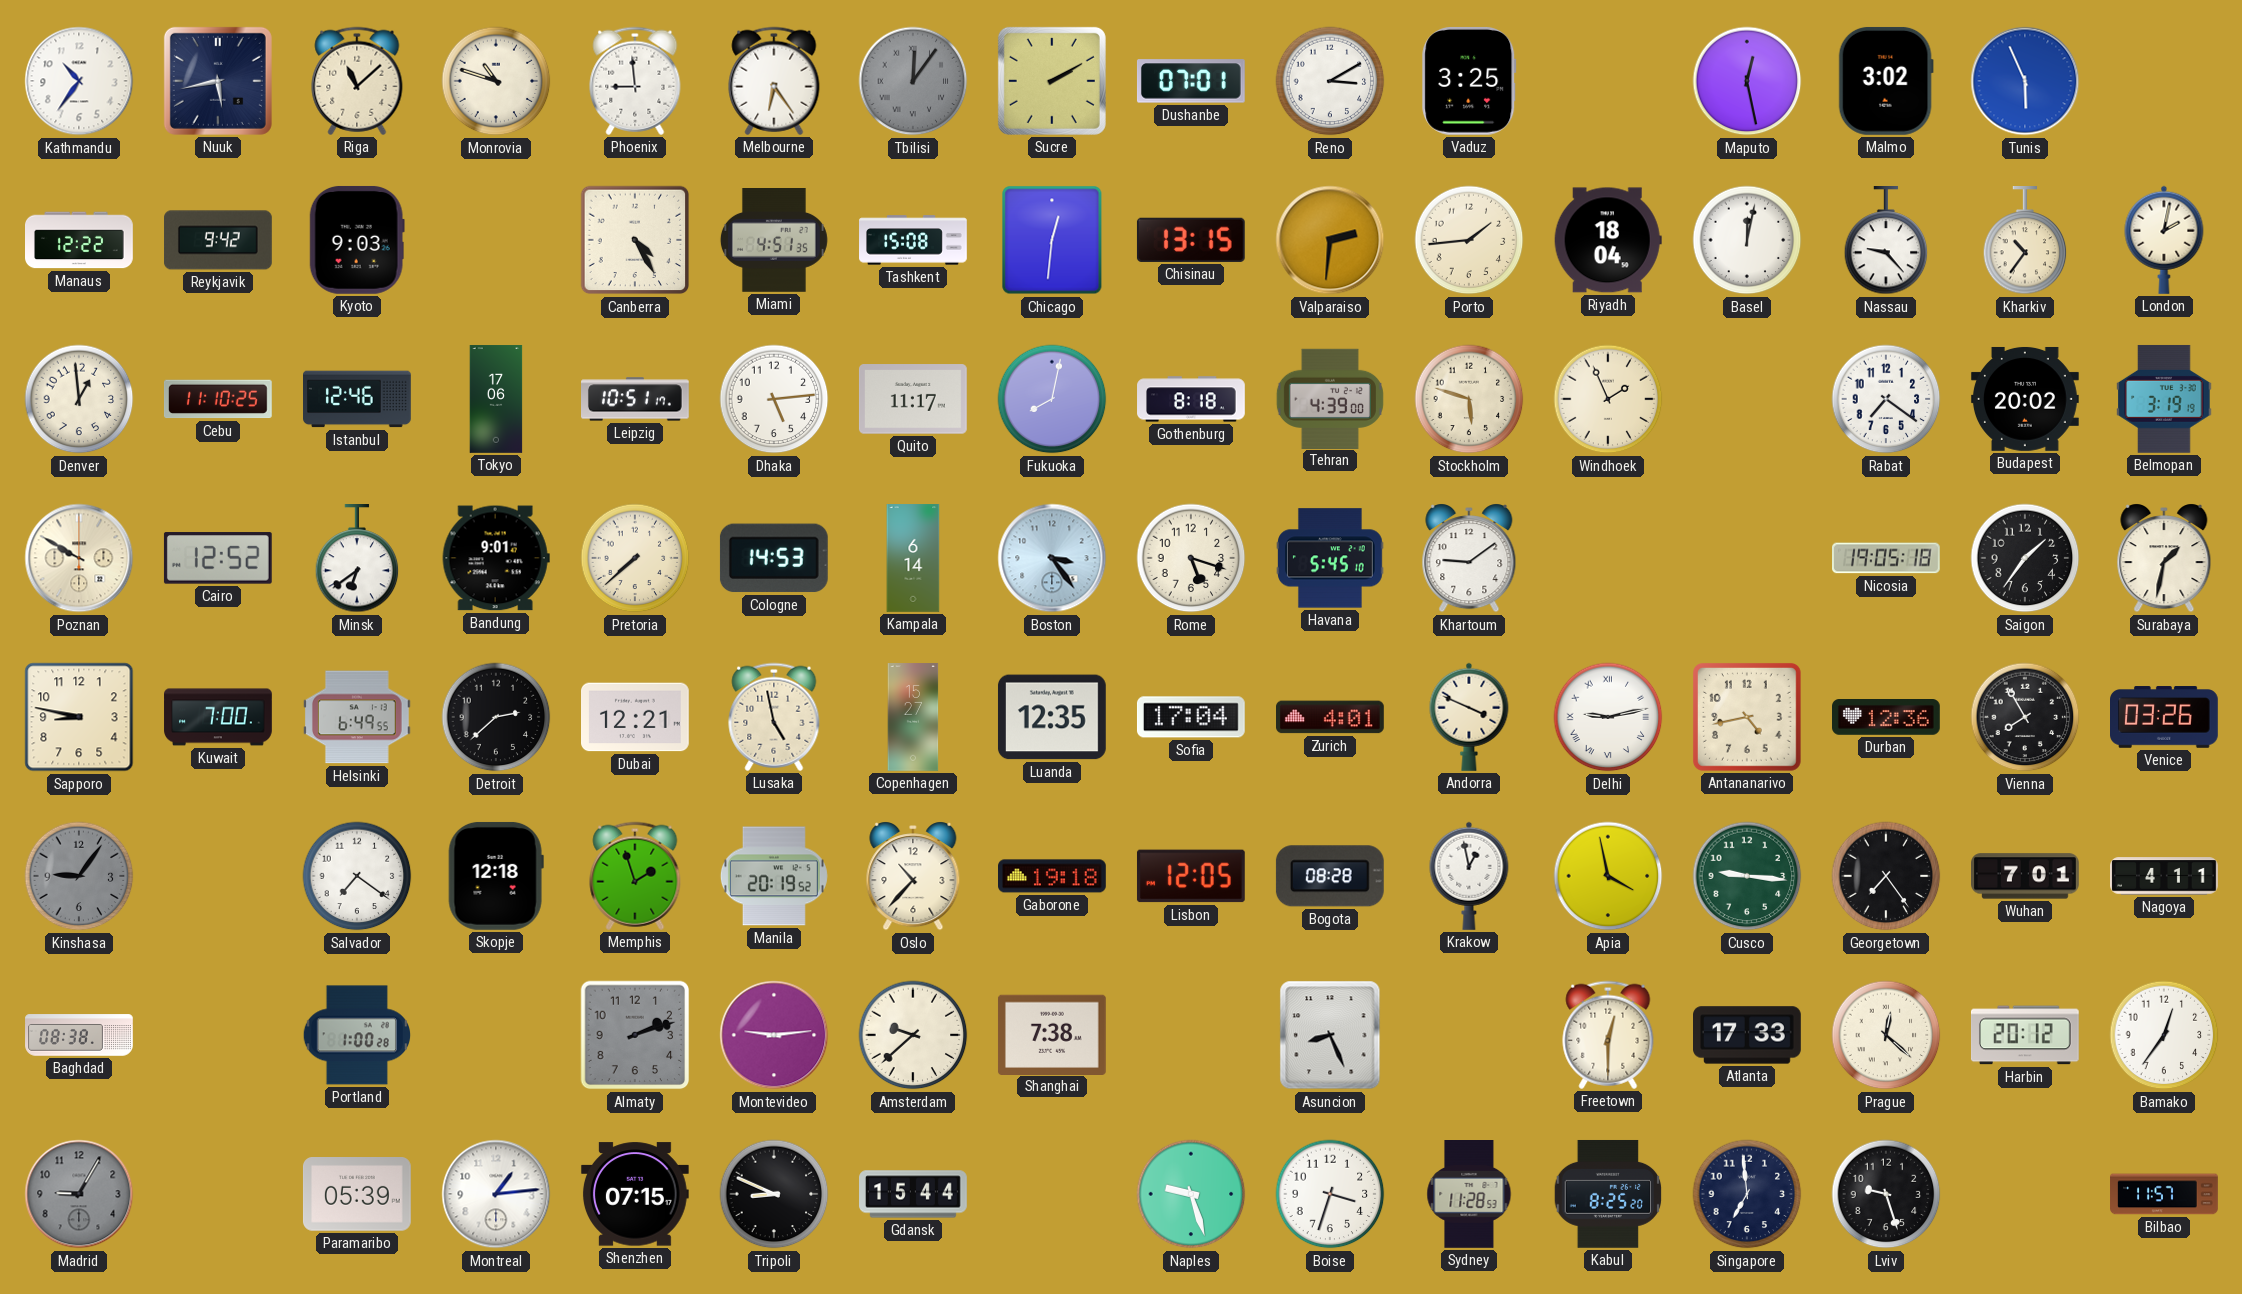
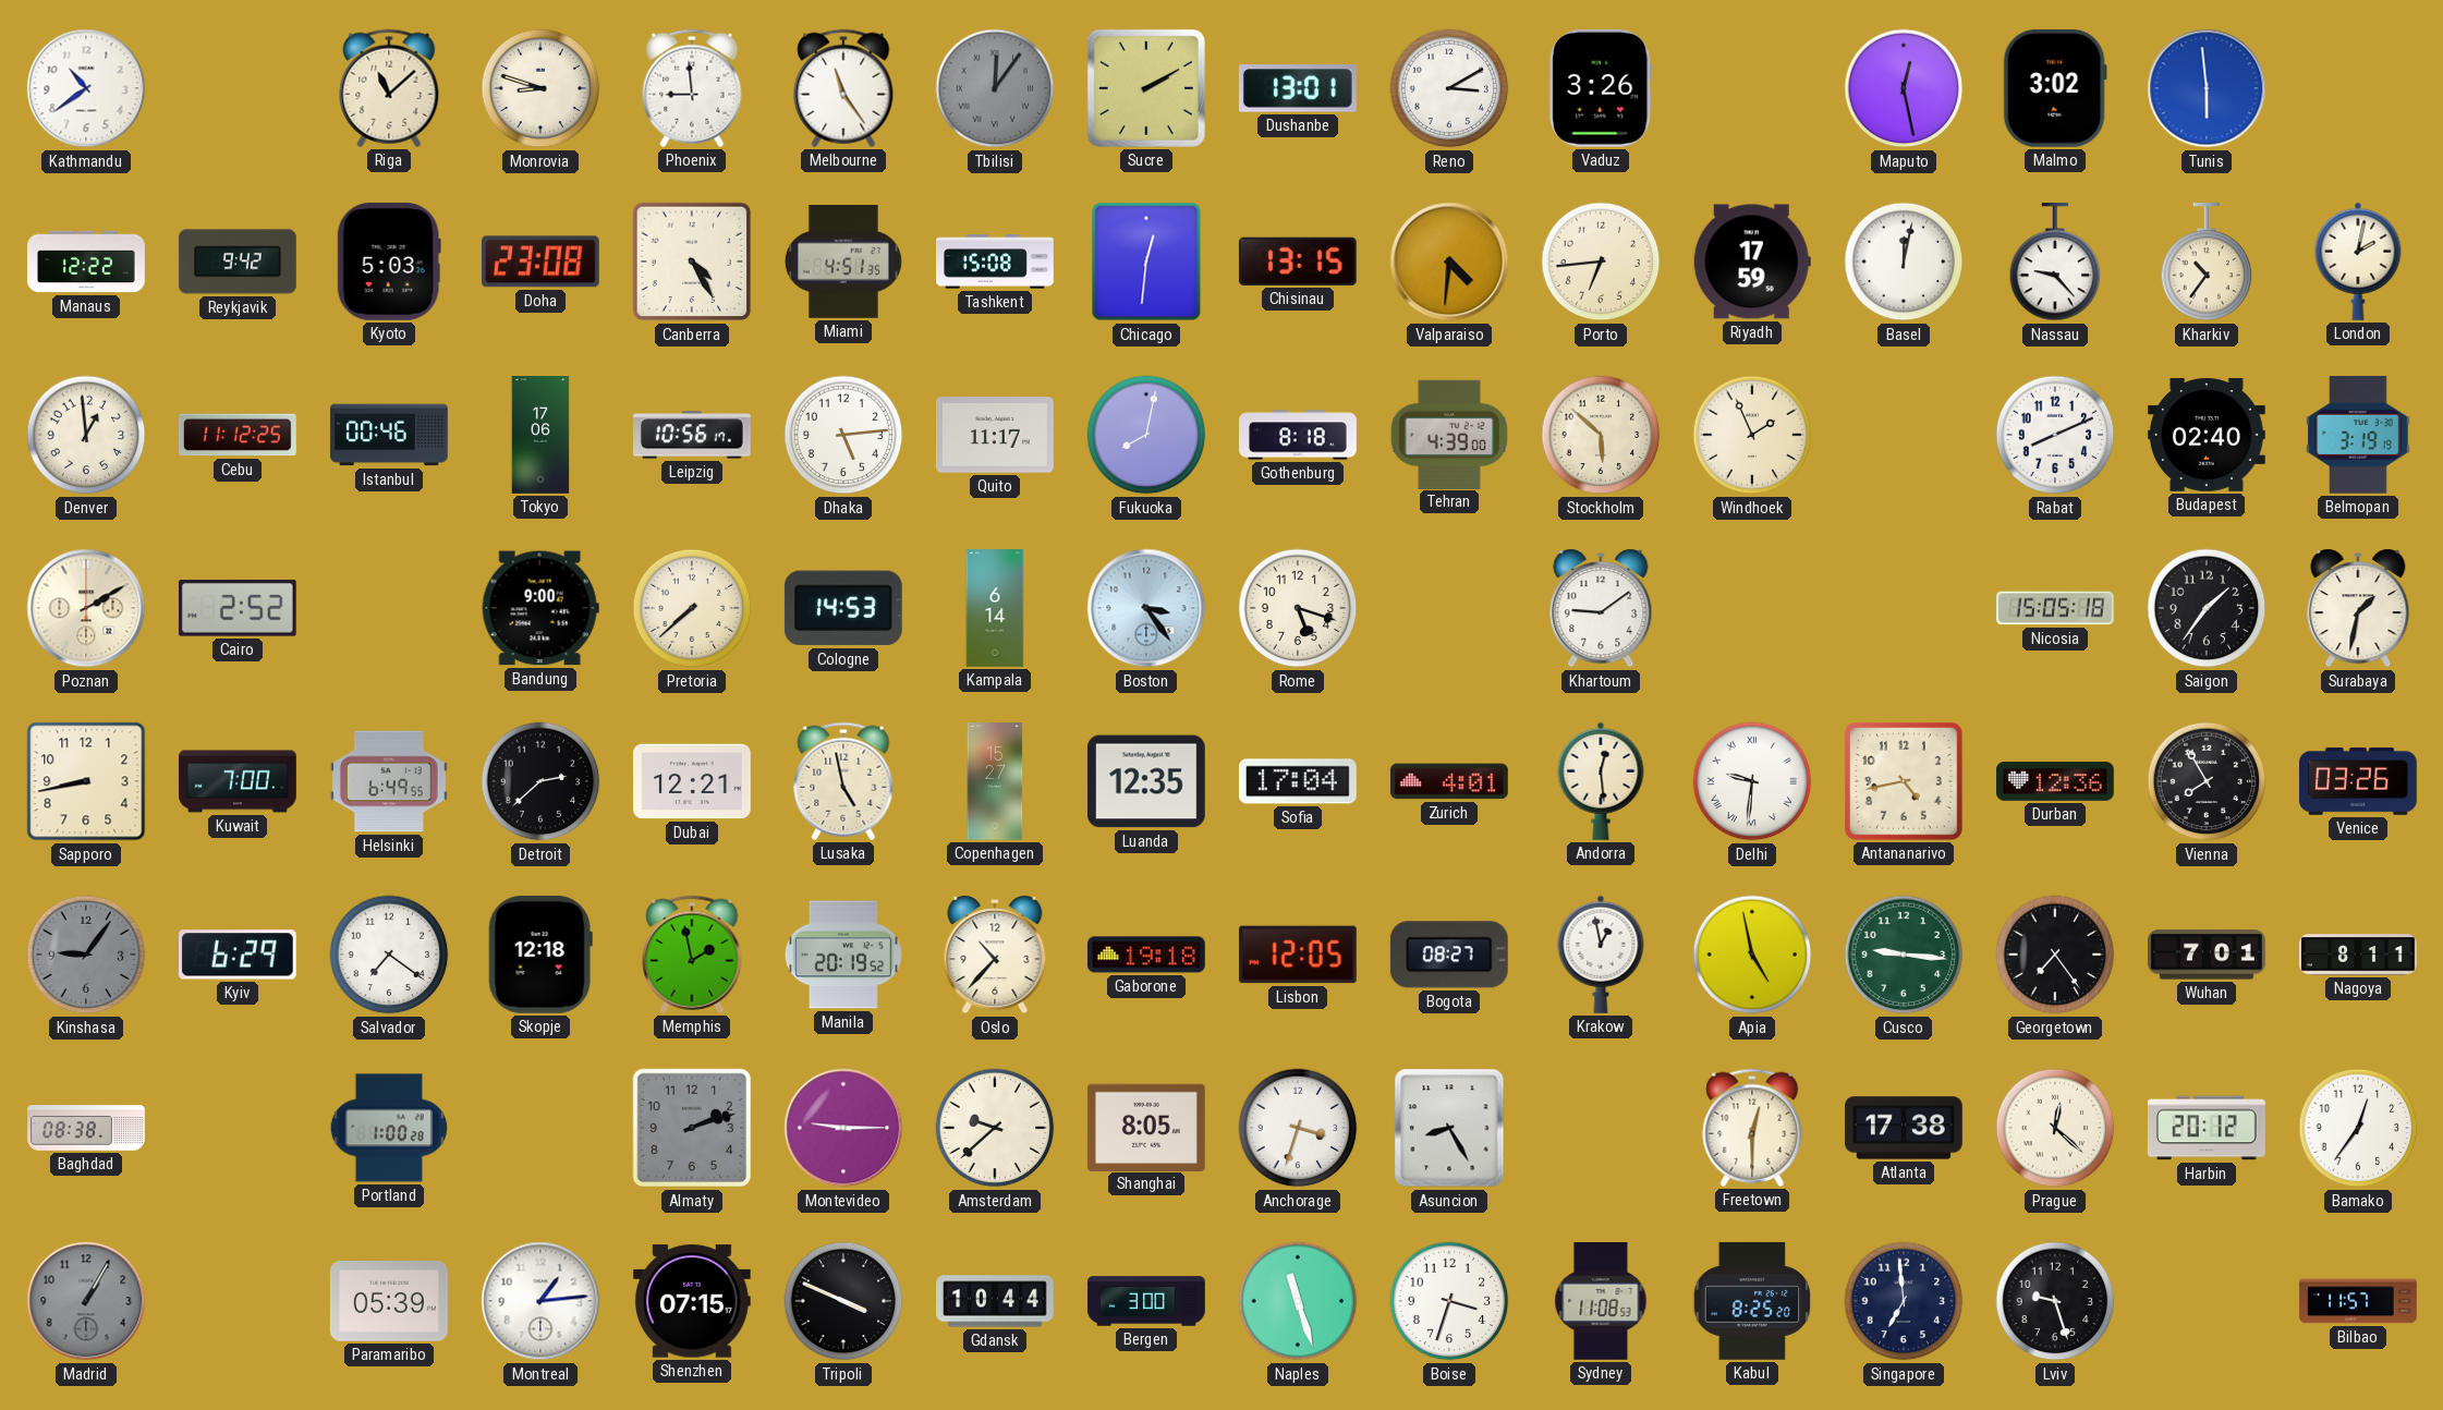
Kathmandu: 10:36 -> 10:39
Nuuk: 5:43 -> none
Monrovia: 10:48 -> 8:48
Melbourne: 6:24 -> 11:24
Dushanbe: 07:01 -> 13:01
Vaduz: 3:25 -> 3:26
Tunis: 5:56 -> 5:59
Kyoto: 9:03 -> 5:03
Doha: none -> 23:08
Valparaiso: 2:31 -> 4:31
Porto: 1:44 -> 6:44
Riyadh: 18:04 -> 17:59
Cebu: 11:10 -> 11:12
Istanbul: 12:46 -> 00:46
Leipzig: 10:51 -> 10:56
Stockholm: 5:48 -> 5:52
Rabat: 7:21 -> 8:11
Budapest: 20:02 -> 02:40
Poznan: 9:50 -> 2:10
Cairo: 12:52 -> 2:52
Minsk: 6:39 -> none
Bandung: 9:01 -> 9:00
Havana: 5:45 -> none
Nicosia: 19:05 -> 15:05
Sapporo: 8:47 -> 8:43
Andorra: 3:49 -> 12:29
Delhi: 9:13 -> 9:31
Kyiv: none -> 6:29
Memphis: 1:57 -> 1:58
Bogota: 08:28 -> 08:27
Apia: 3:58 -> 4:58
Nagoya: 4:11 -> 8:11
Montevideo: 9:14 -> 9:15
Shanghai: 7:38 -> 8:05
Anchorage: none -> 3:33
Asuncion: 8:26 -> 8:25
Atlanta: 17:33 -> 17:38
Madrid: 9:05 -> 1:05
Tripoli: 8:49 -> 3:49
Gdansk: 15:44 -> 10:44
Bergen: none -> 3:00
Naples: 9:27 -> 11:27
Sydney: 11:28 -> 11:08
